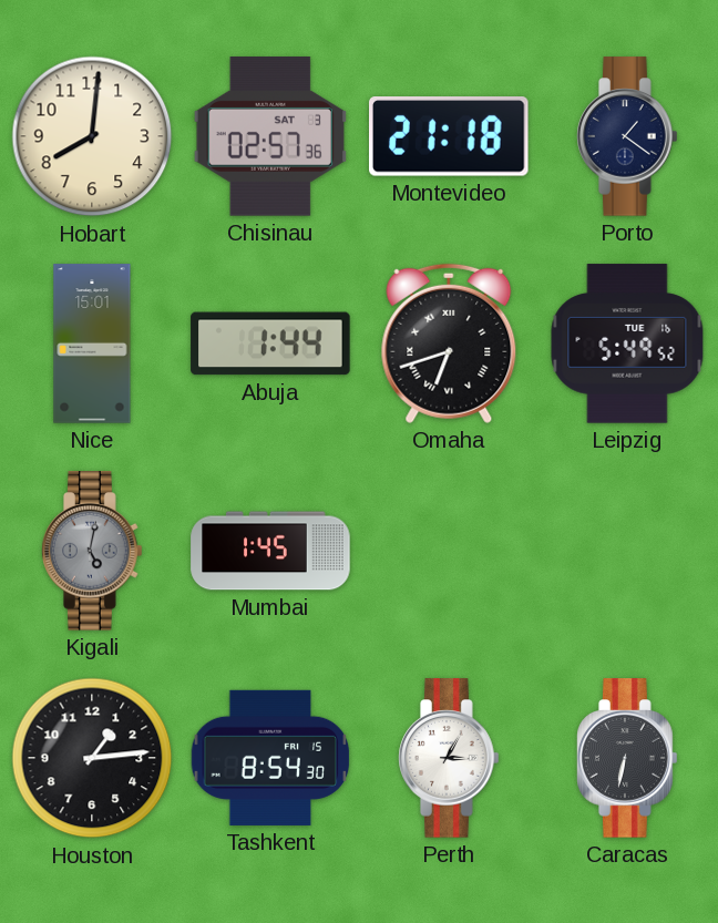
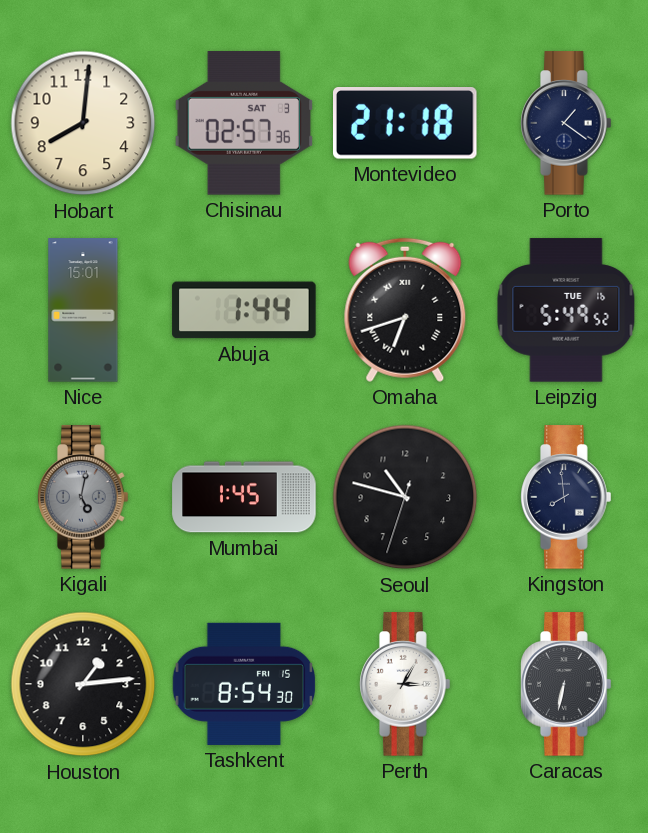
Seoul: none -> 10:47
Kingston: none -> 7:59
